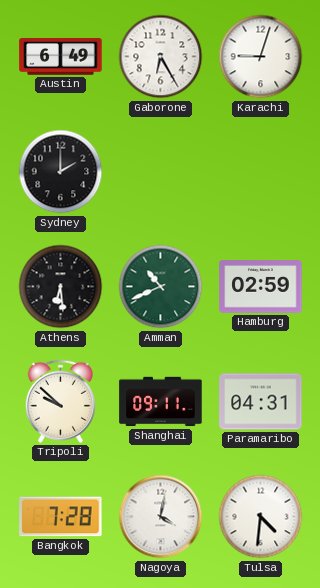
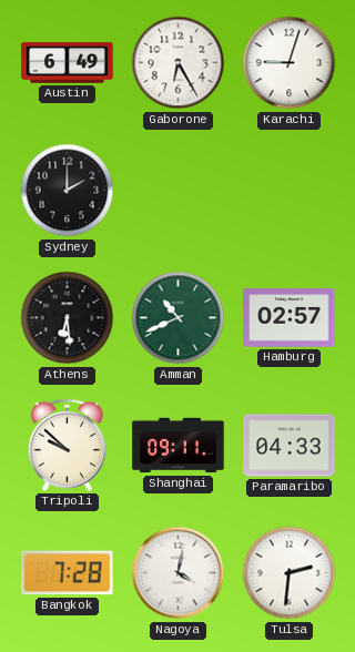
Hamburg: 02:59 -> 02:57
Paramaribo: 04:31 -> 04:33
Tulsa: 4:31 -> 2:31
